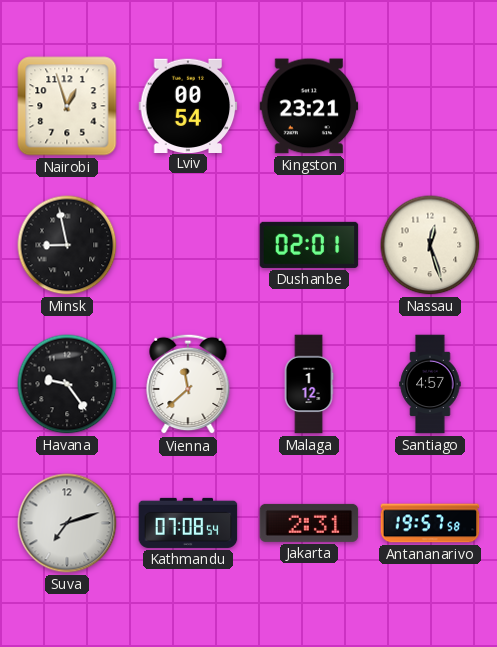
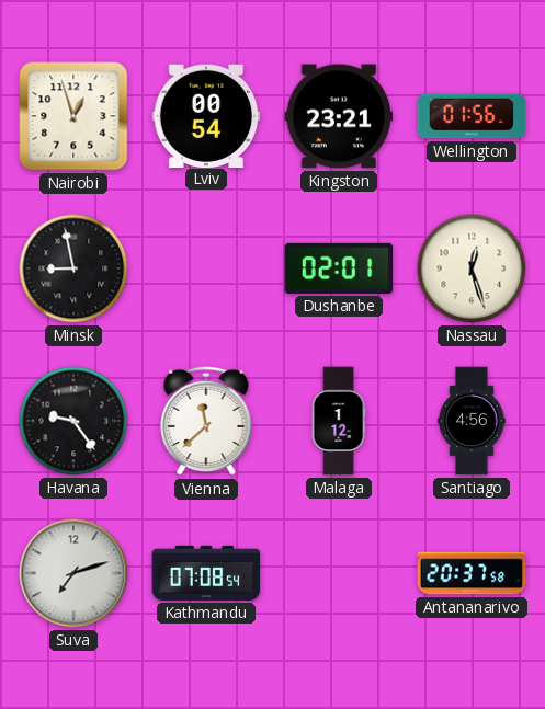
Wellington: none -> 01:56
Santiago: 4:57 -> 4:56
Jakarta: 2:31 -> none
Antananarivo: 19:57 -> 20:37
